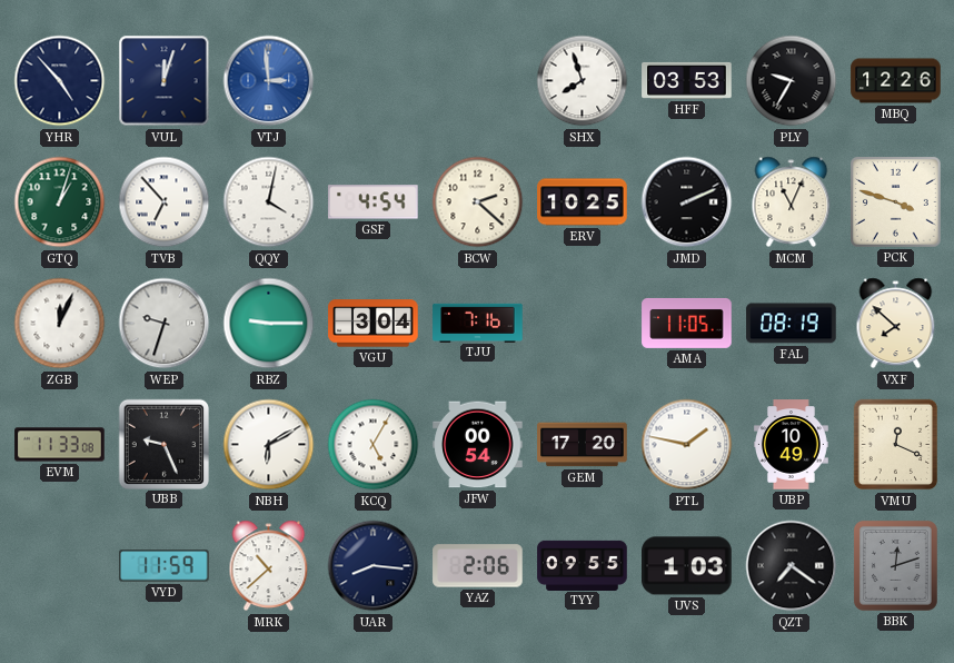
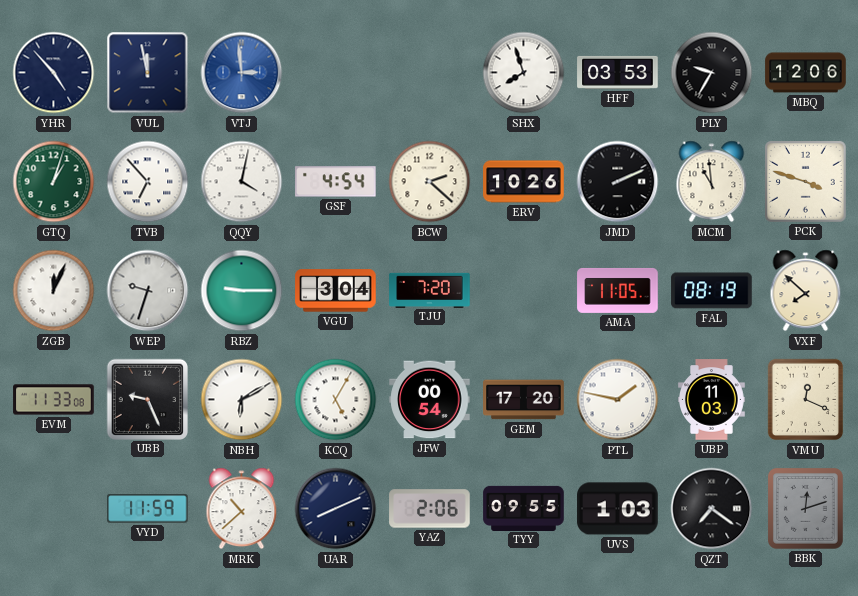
VUL: 12:03 -> 11:58
MBQ: 12:26 -> 12:06
ERV: 10:25 -> 10:26
MCM: 11:04 -> 10:59
TJU: 7:16 -> 7:20
UBP: 10:49 -> 11:03
UAR: 8:16 -> 8:11
